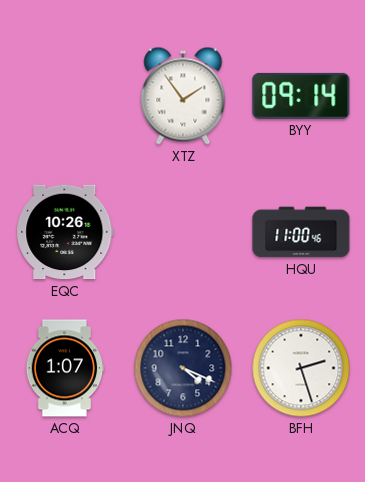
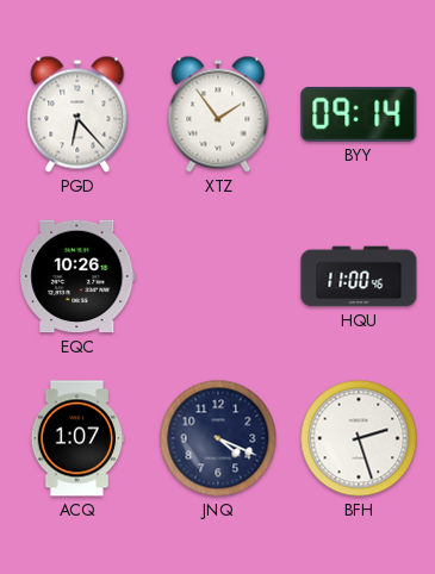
PGD: none -> 6:23
